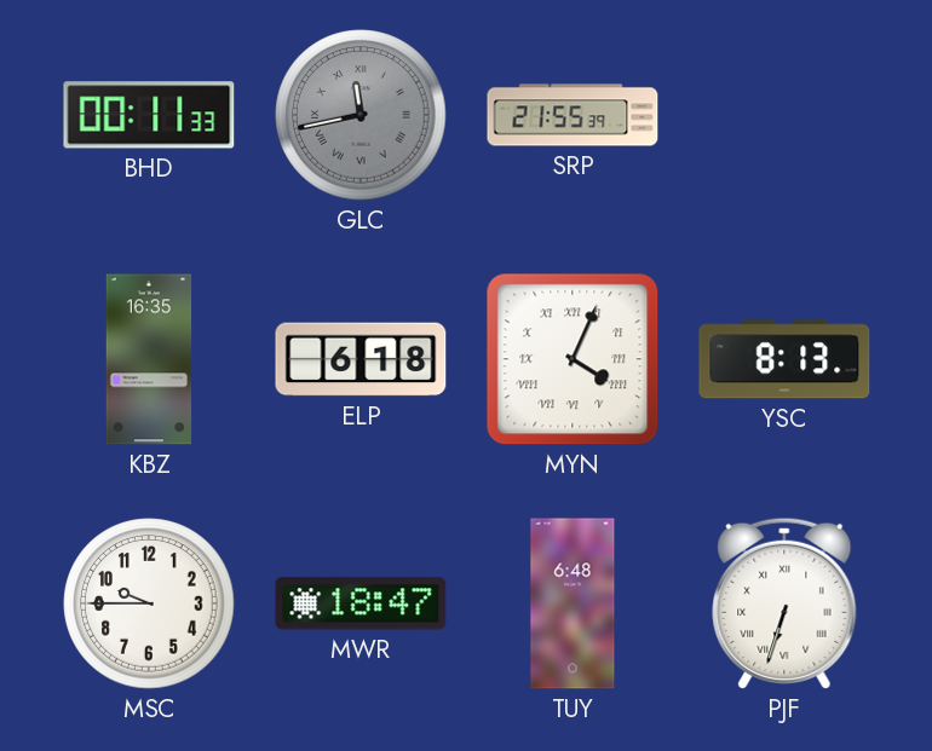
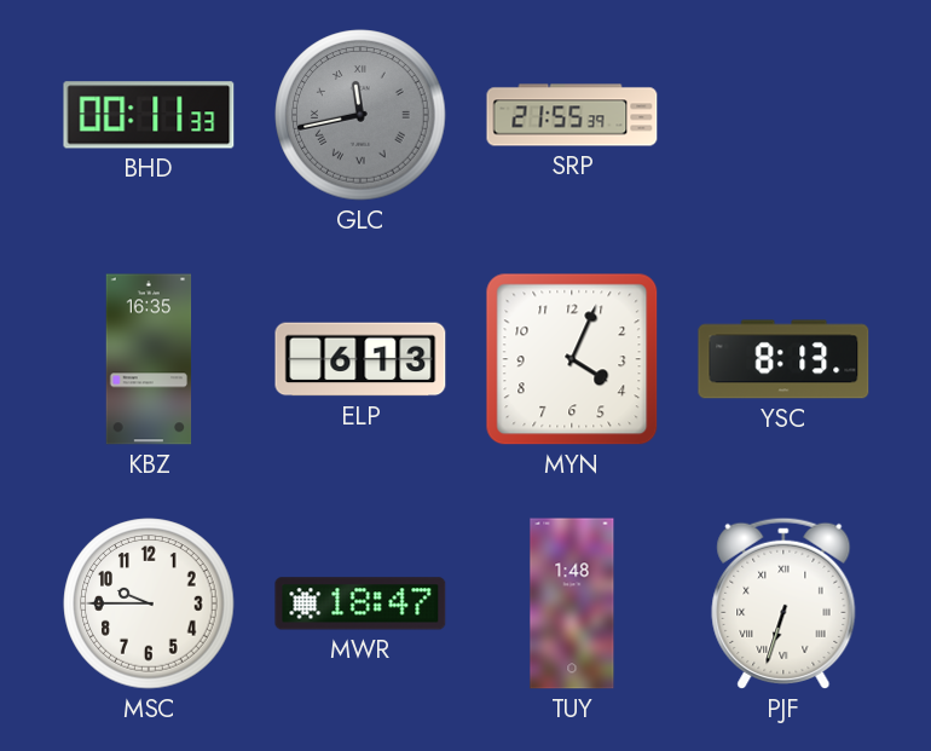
ELP: 6:18 -> 6:13
MYN numerals: Roman -> Arabic
TUY: 6:48 -> 1:48
